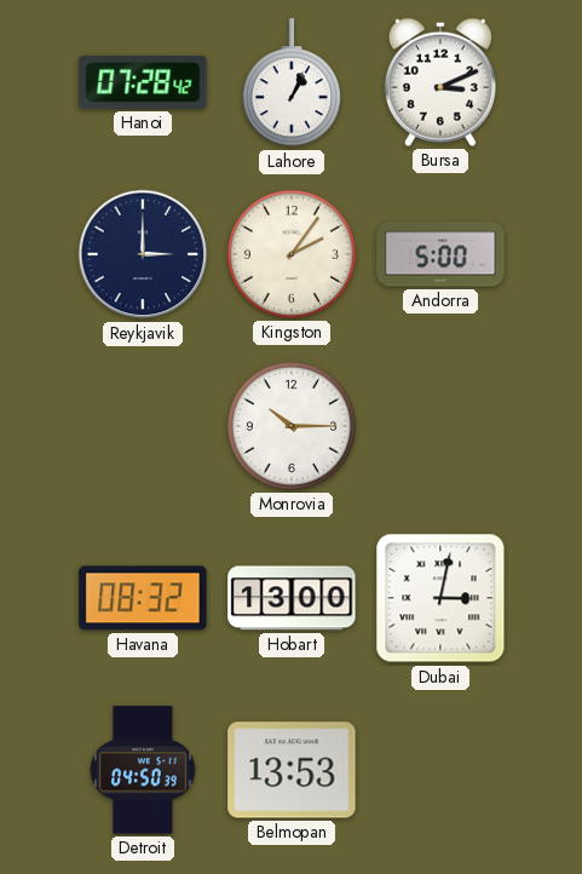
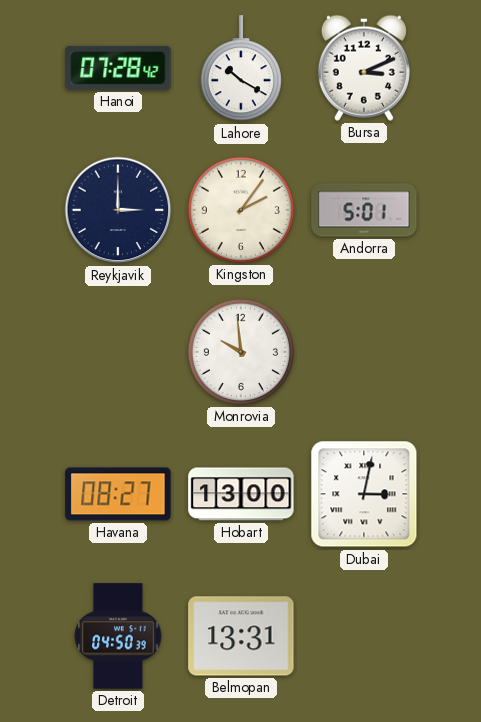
Lahore: 1:04 -> 10:20
Andorra: 5:00 -> 5:01
Monrovia: 10:15 -> 9:59
Havana: 08:32 -> 08:27
Belmopan: 13:53 -> 13:31
